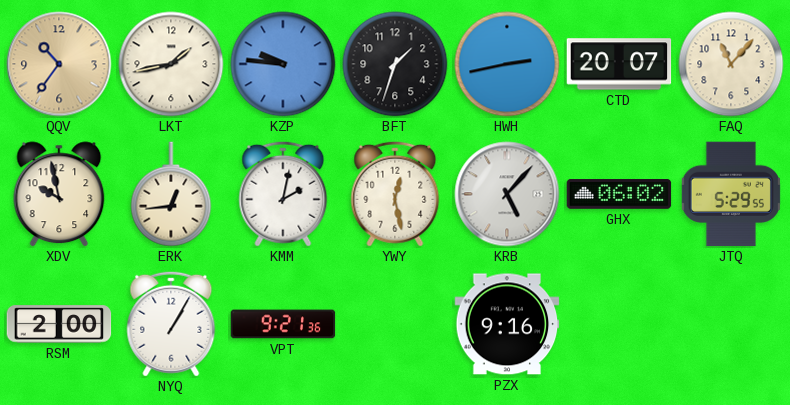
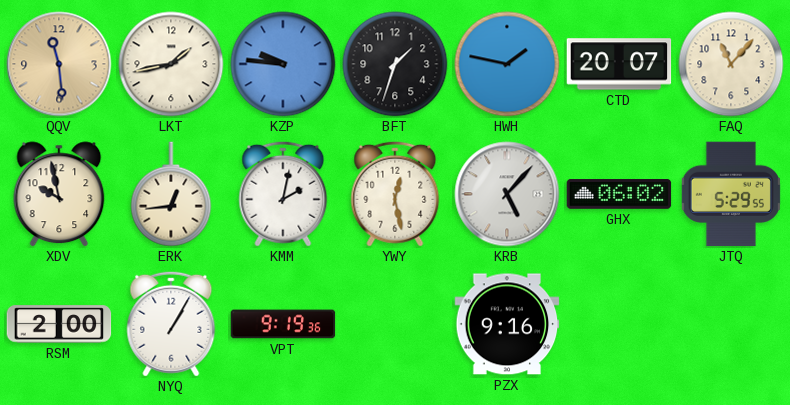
QQV: 10:36 -> 11:29
HWH: 2:43 -> 1:47
VPT: 9:21 -> 9:19
